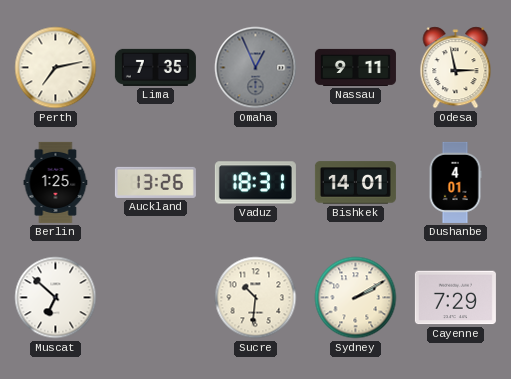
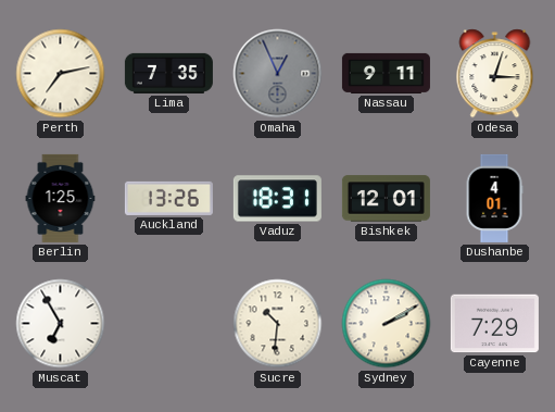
Odesa: 2:58 -> 3:03
Bishkek: 14:01 -> 12:01
Muscat: 6:52 -> 6:55
